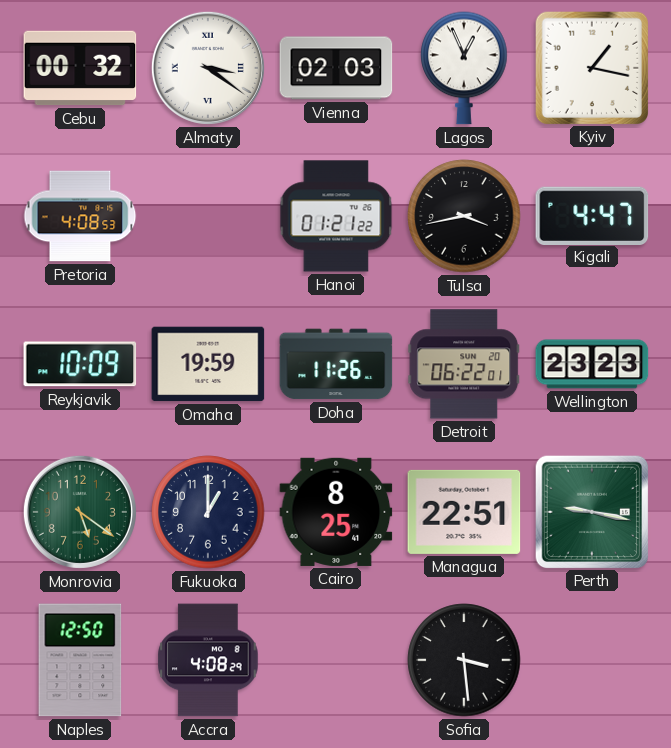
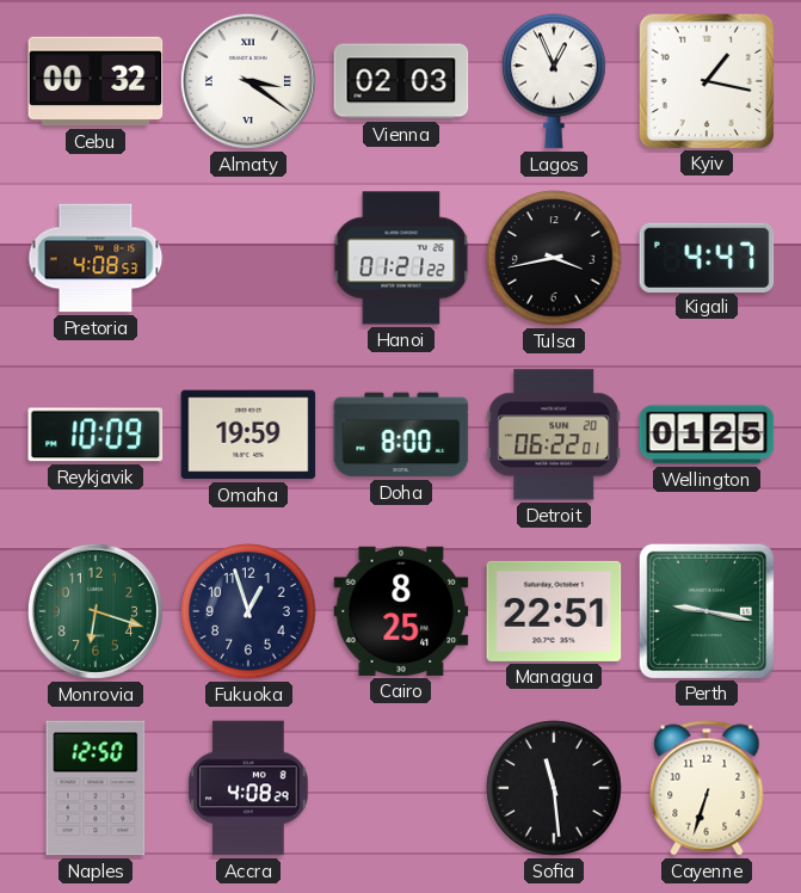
Doha: 11:26 -> 8:00
Wellington: 23:23 -> 01:25
Monrovia: 5:21 -> 6:18
Fukuoka: 1:00 -> 12:57
Sofia: 3:29 -> 11:29
Cayenne: none -> 6:33
